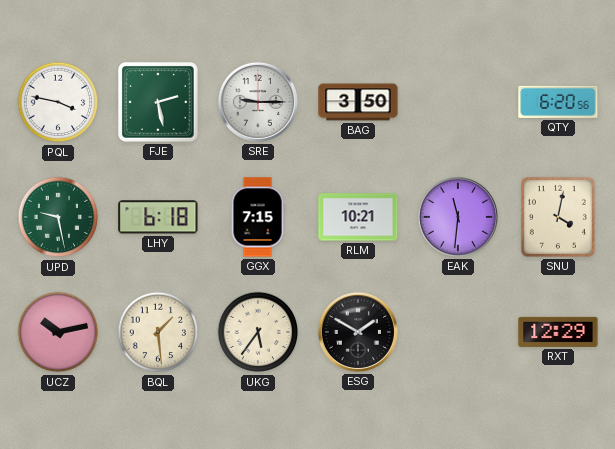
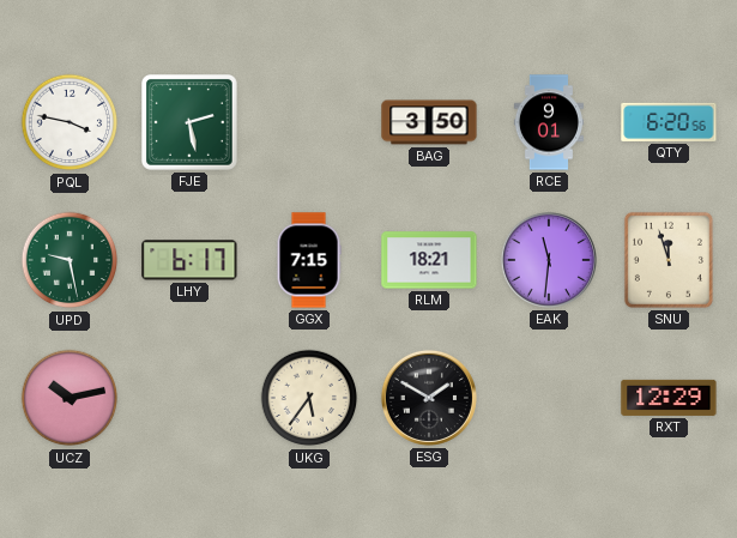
SRE: 9:15 -> none
RCE: none -> 9:01
LHY: 6:18 -> 6:17
RLM: 10:21 -> 18:21
SNU: 4:02 -> 11:57
BQL: 1:29 -> none
